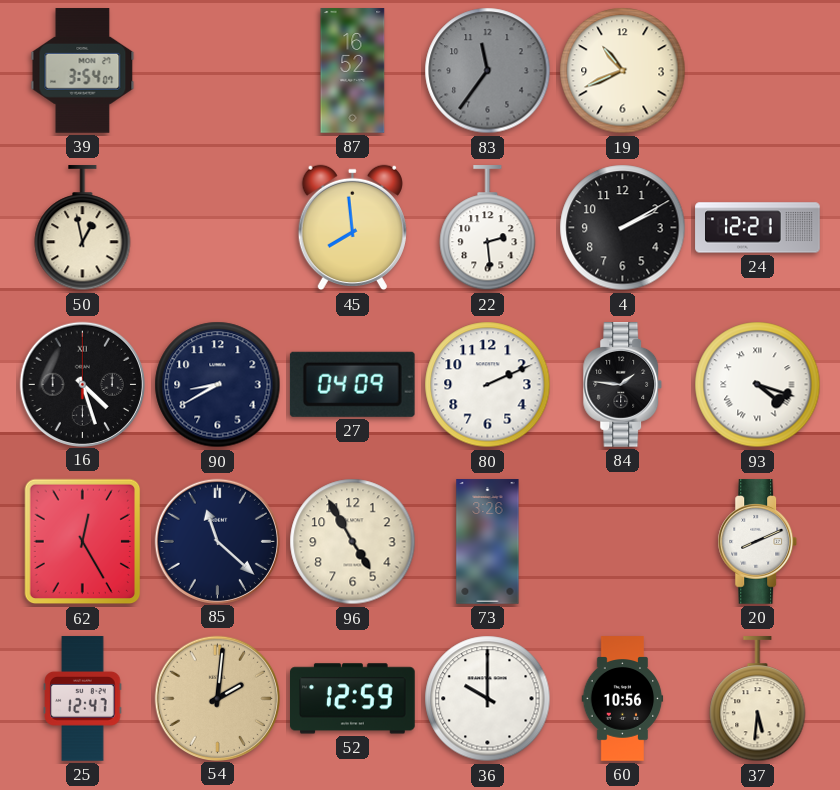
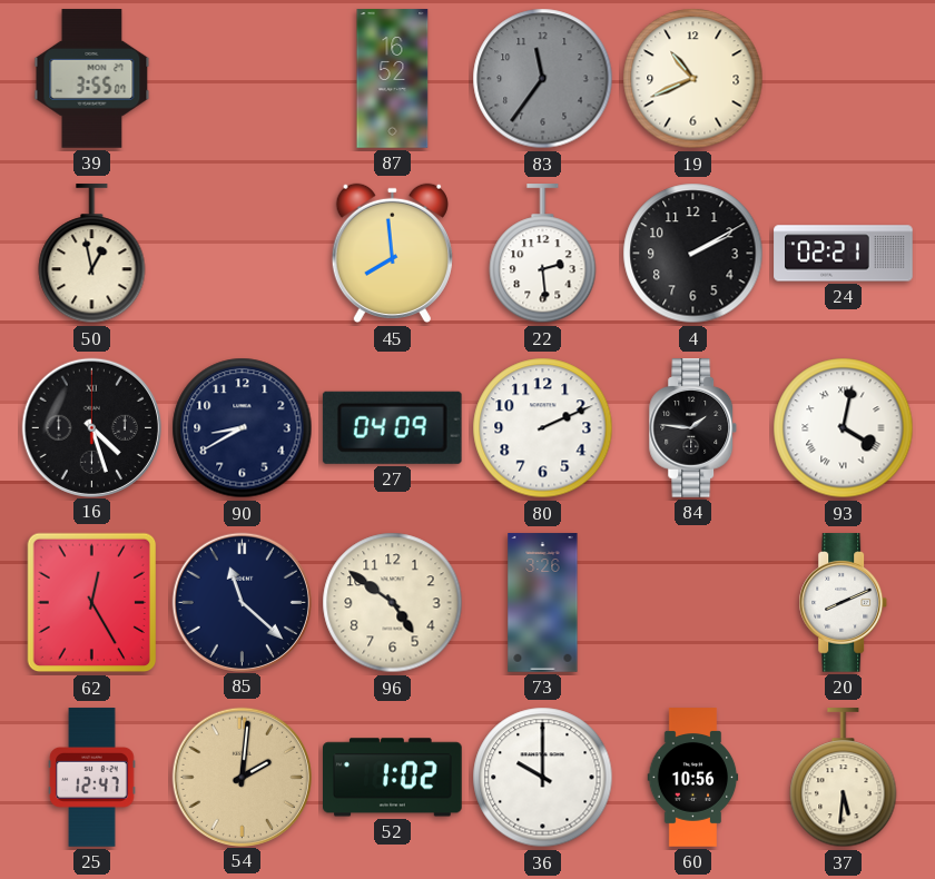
39: 3:54 -> 3:55
24: 12:21 -> 02:21
93: 4:18 -> 4:02
96: 4:55 -> 4:51
52: 12:59 -> 1:02
